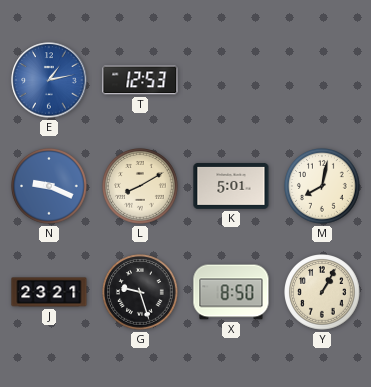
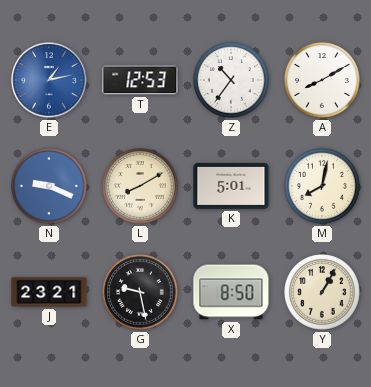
Z: none -> 10:36
A: none -> 8:10
G: 9:27 -> 9:28
